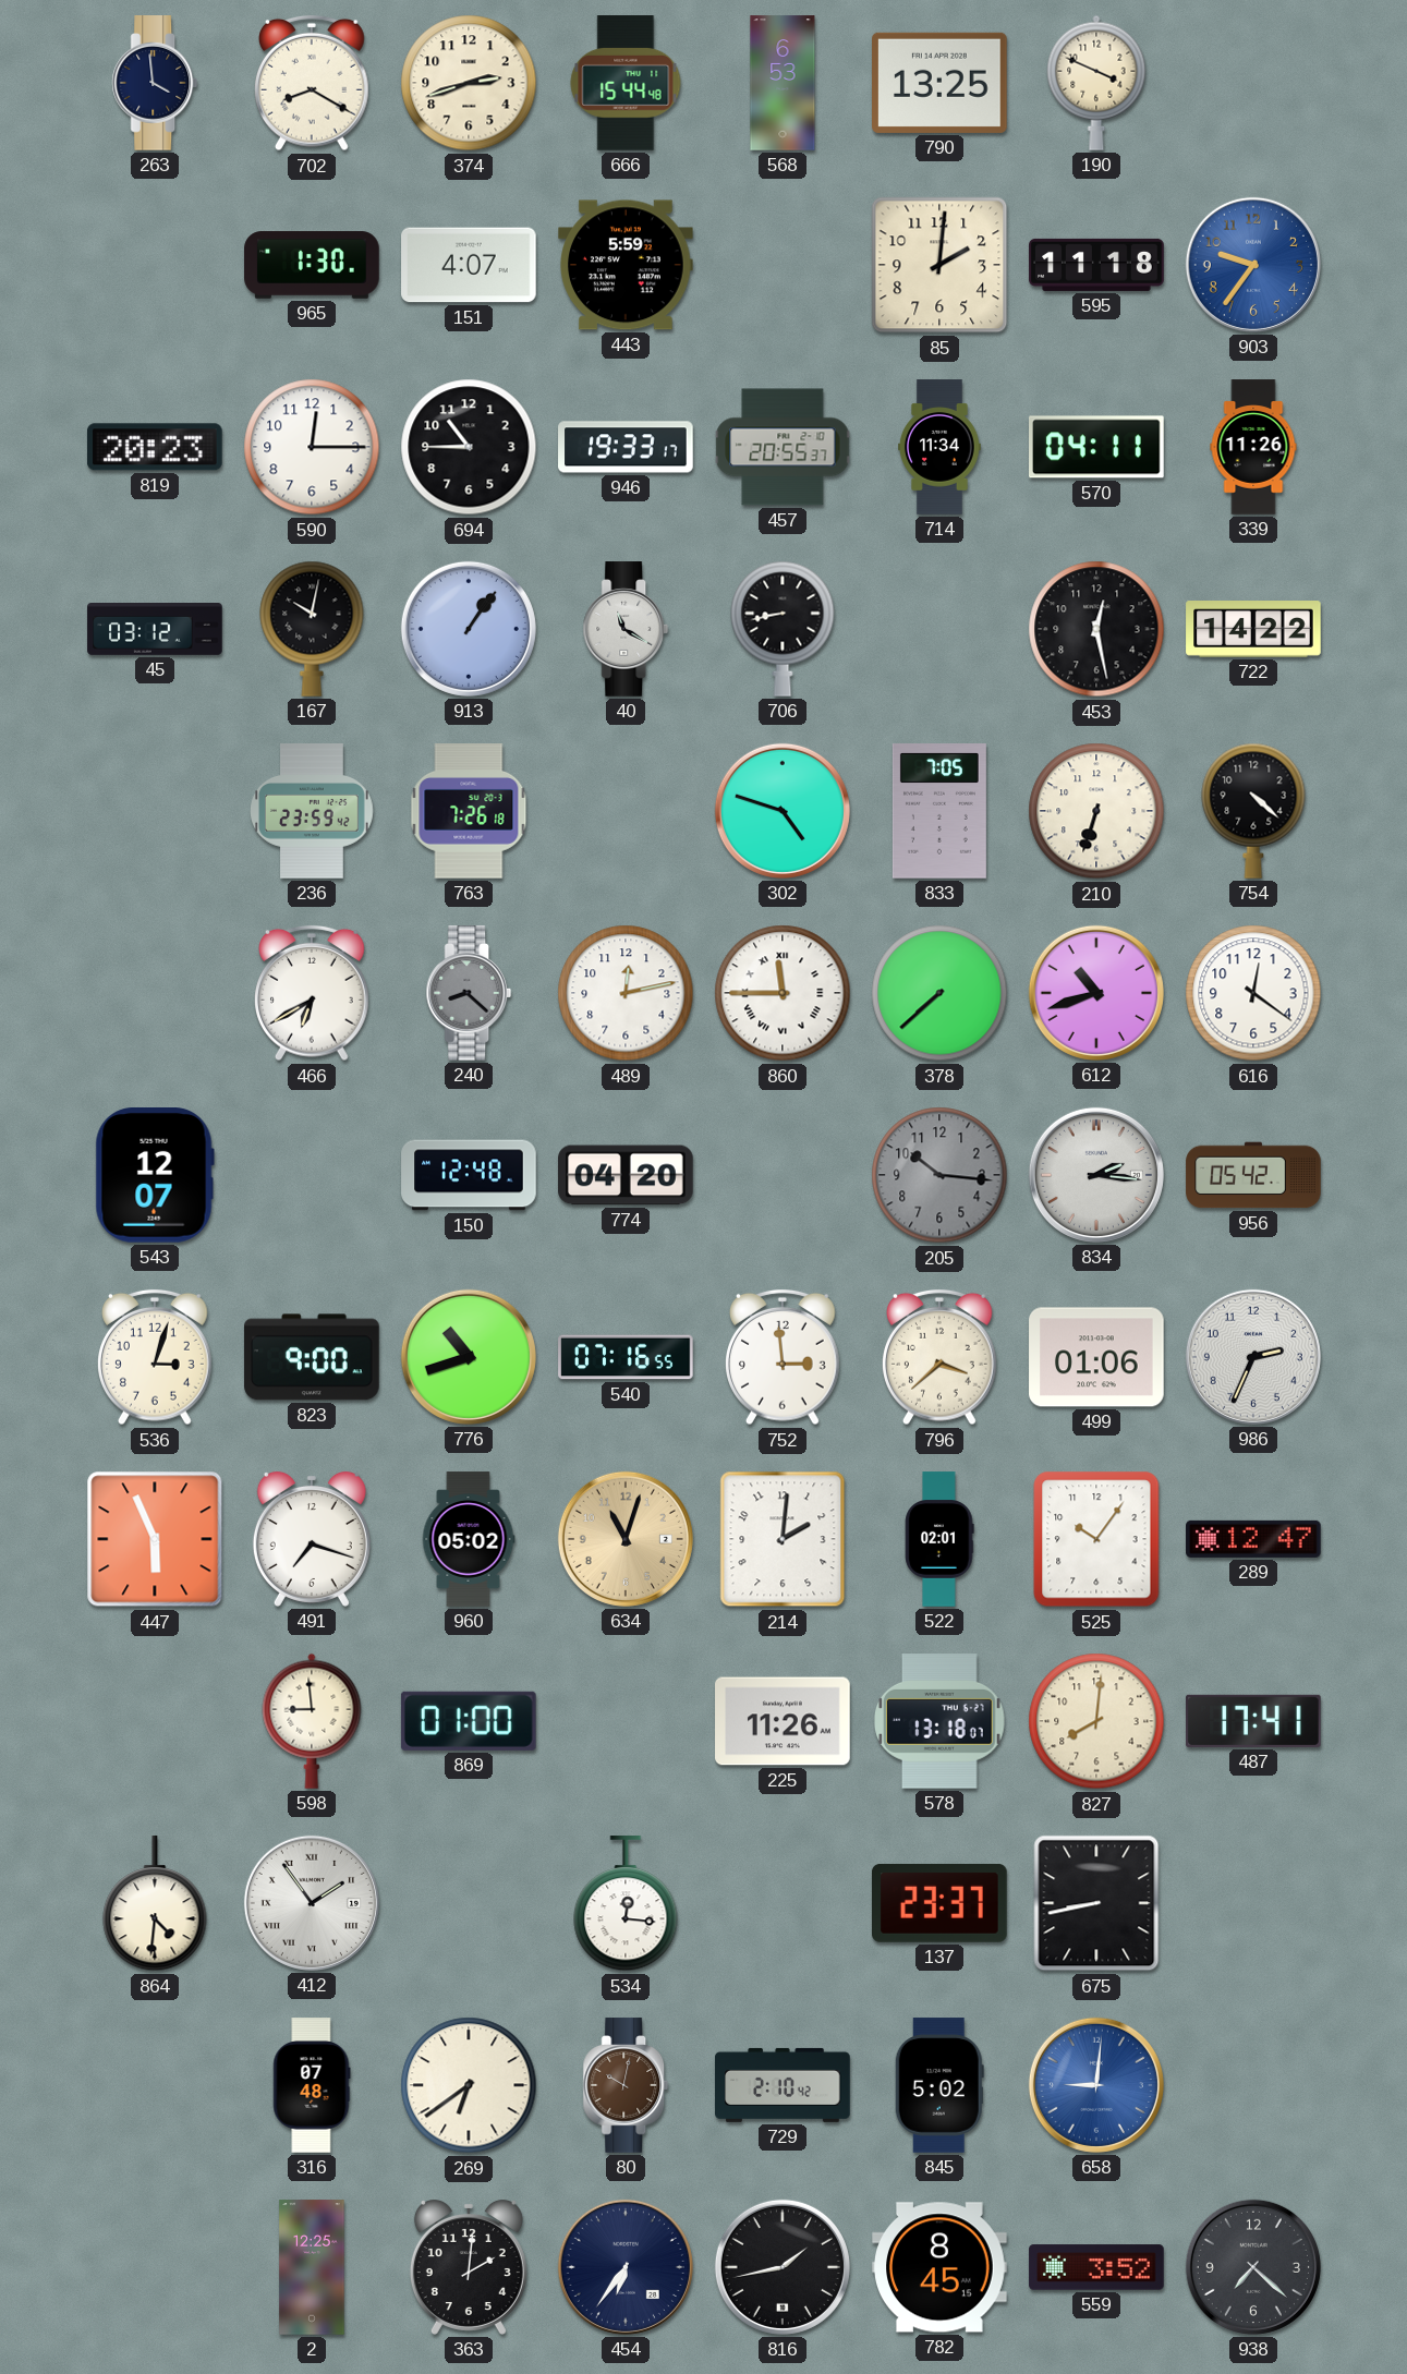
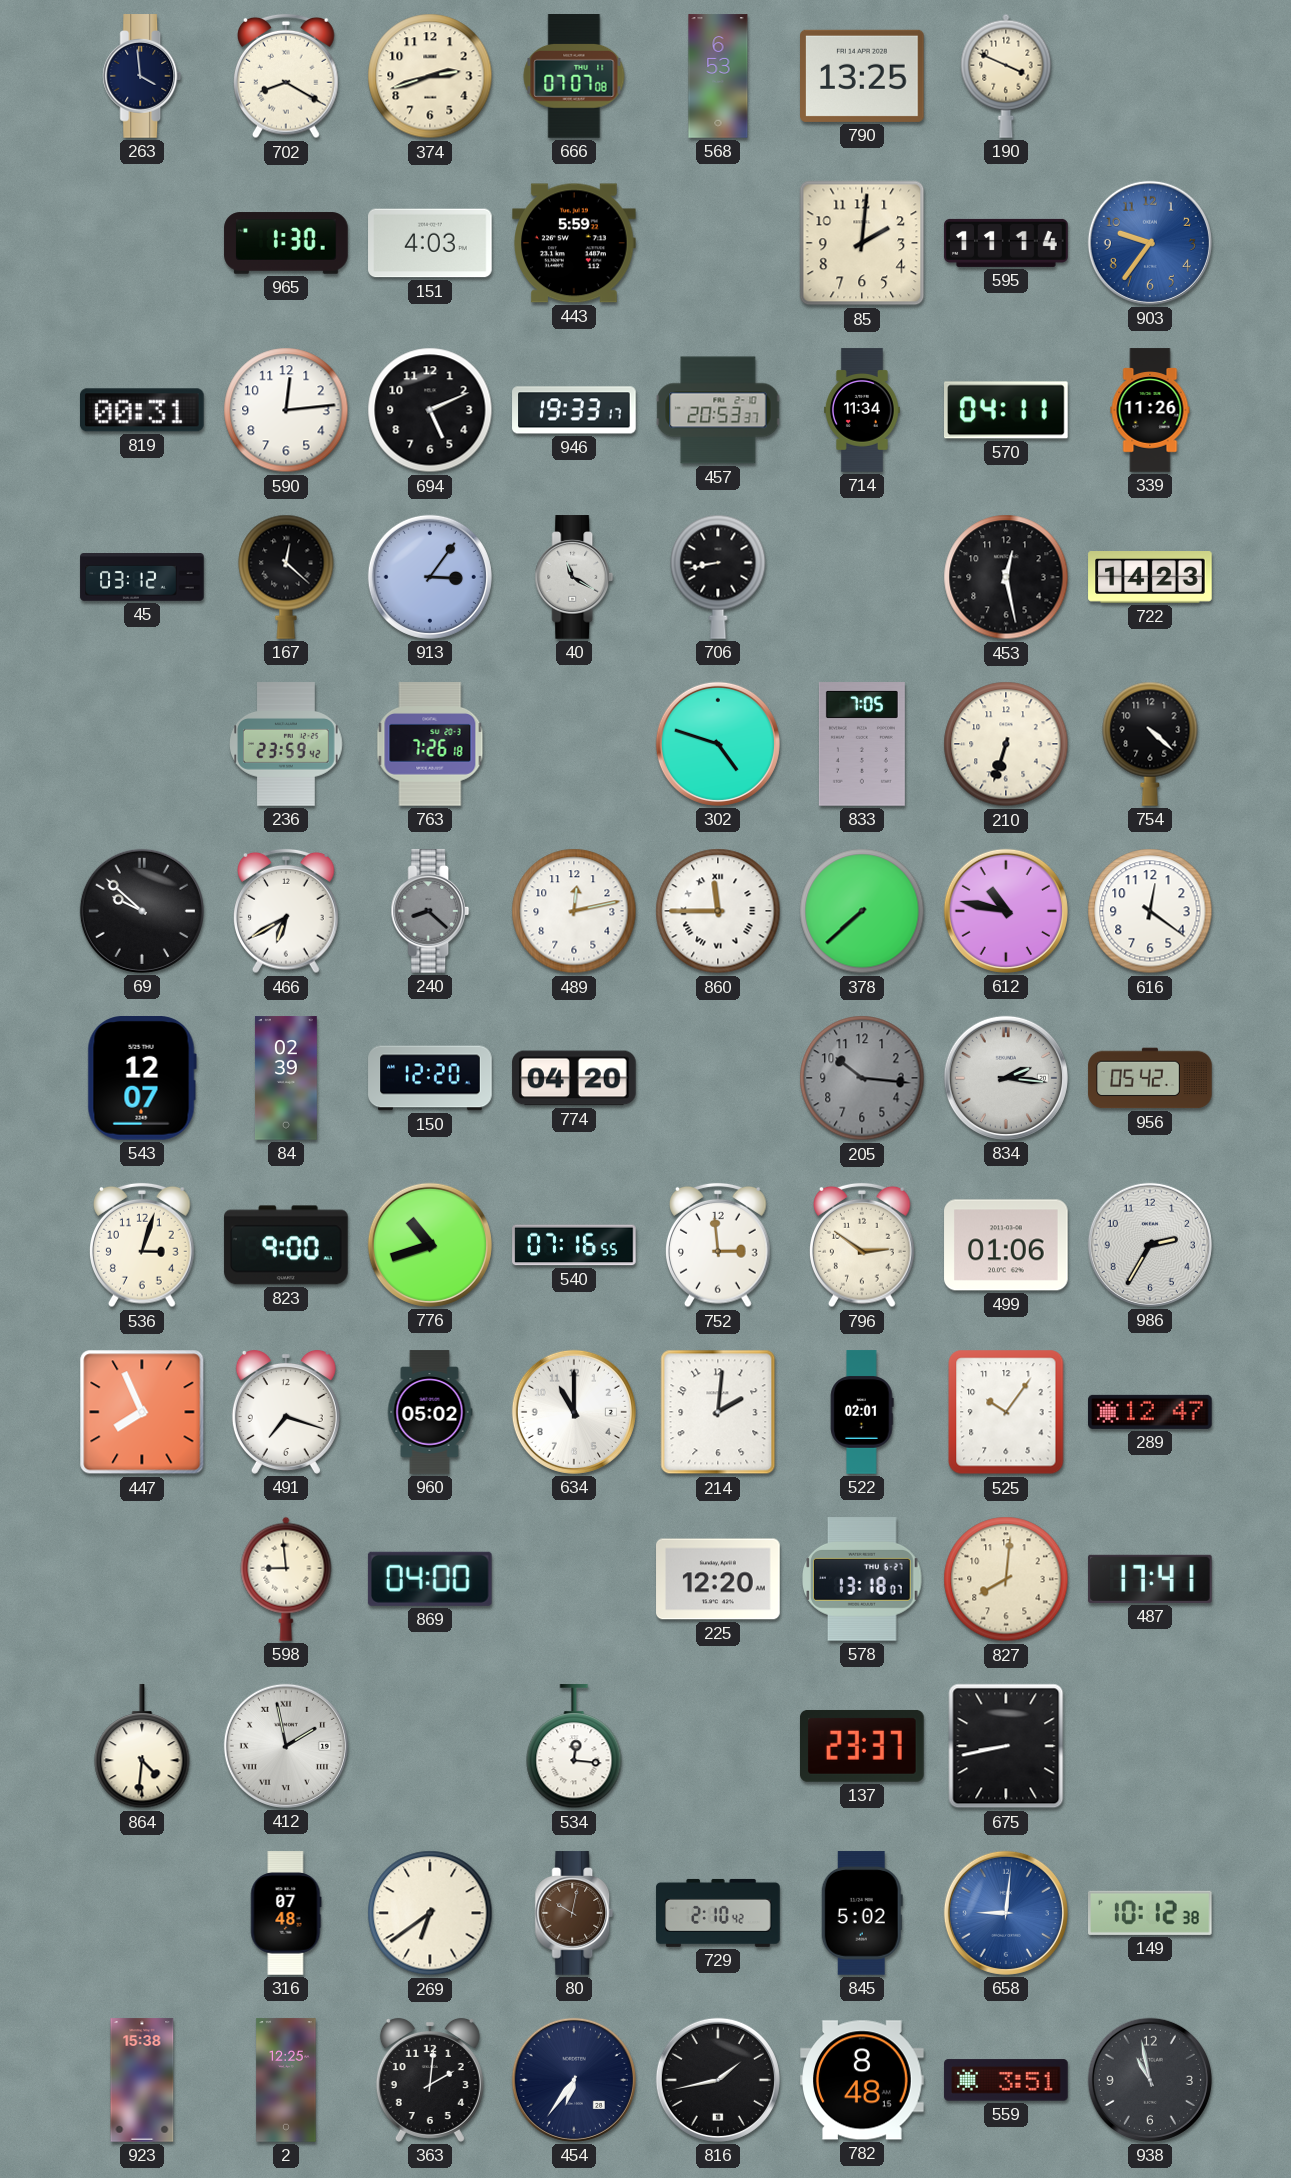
666: 15:44 -> 07:07
151: 4:07 -> 4:03
595: 11:18 -> 11:14
819: 20:23 -> 00:31
590: 12:15 -> 12:14
694: 10:45 -> 5:11
457: 20:55 -> 20:53
167: 10:02 -> 12:22
913: 1:06 -> 3:06
722: 14:22 -> 14:23
69: none -> 9:52
612: 10:42 -> 10:47
84: none -> 02:39
150: 12:48 -> 12:20
796: 3:38 -> 2:51
986: 2:34 -> 2:35
447: 5:56 -> 7:56
634: 11:03 -> 11:00
634 dial: champagne -> white
869: 01:00 -> 04:00
225: 11:26 -> 12:20
412: 1:54 -> 1:58
149: none -> 10:12
923: none -> 15:38
782: 8:45 -> 8:48
559: 3:52 -> 3:51
938: 7:22 -> 10:58
